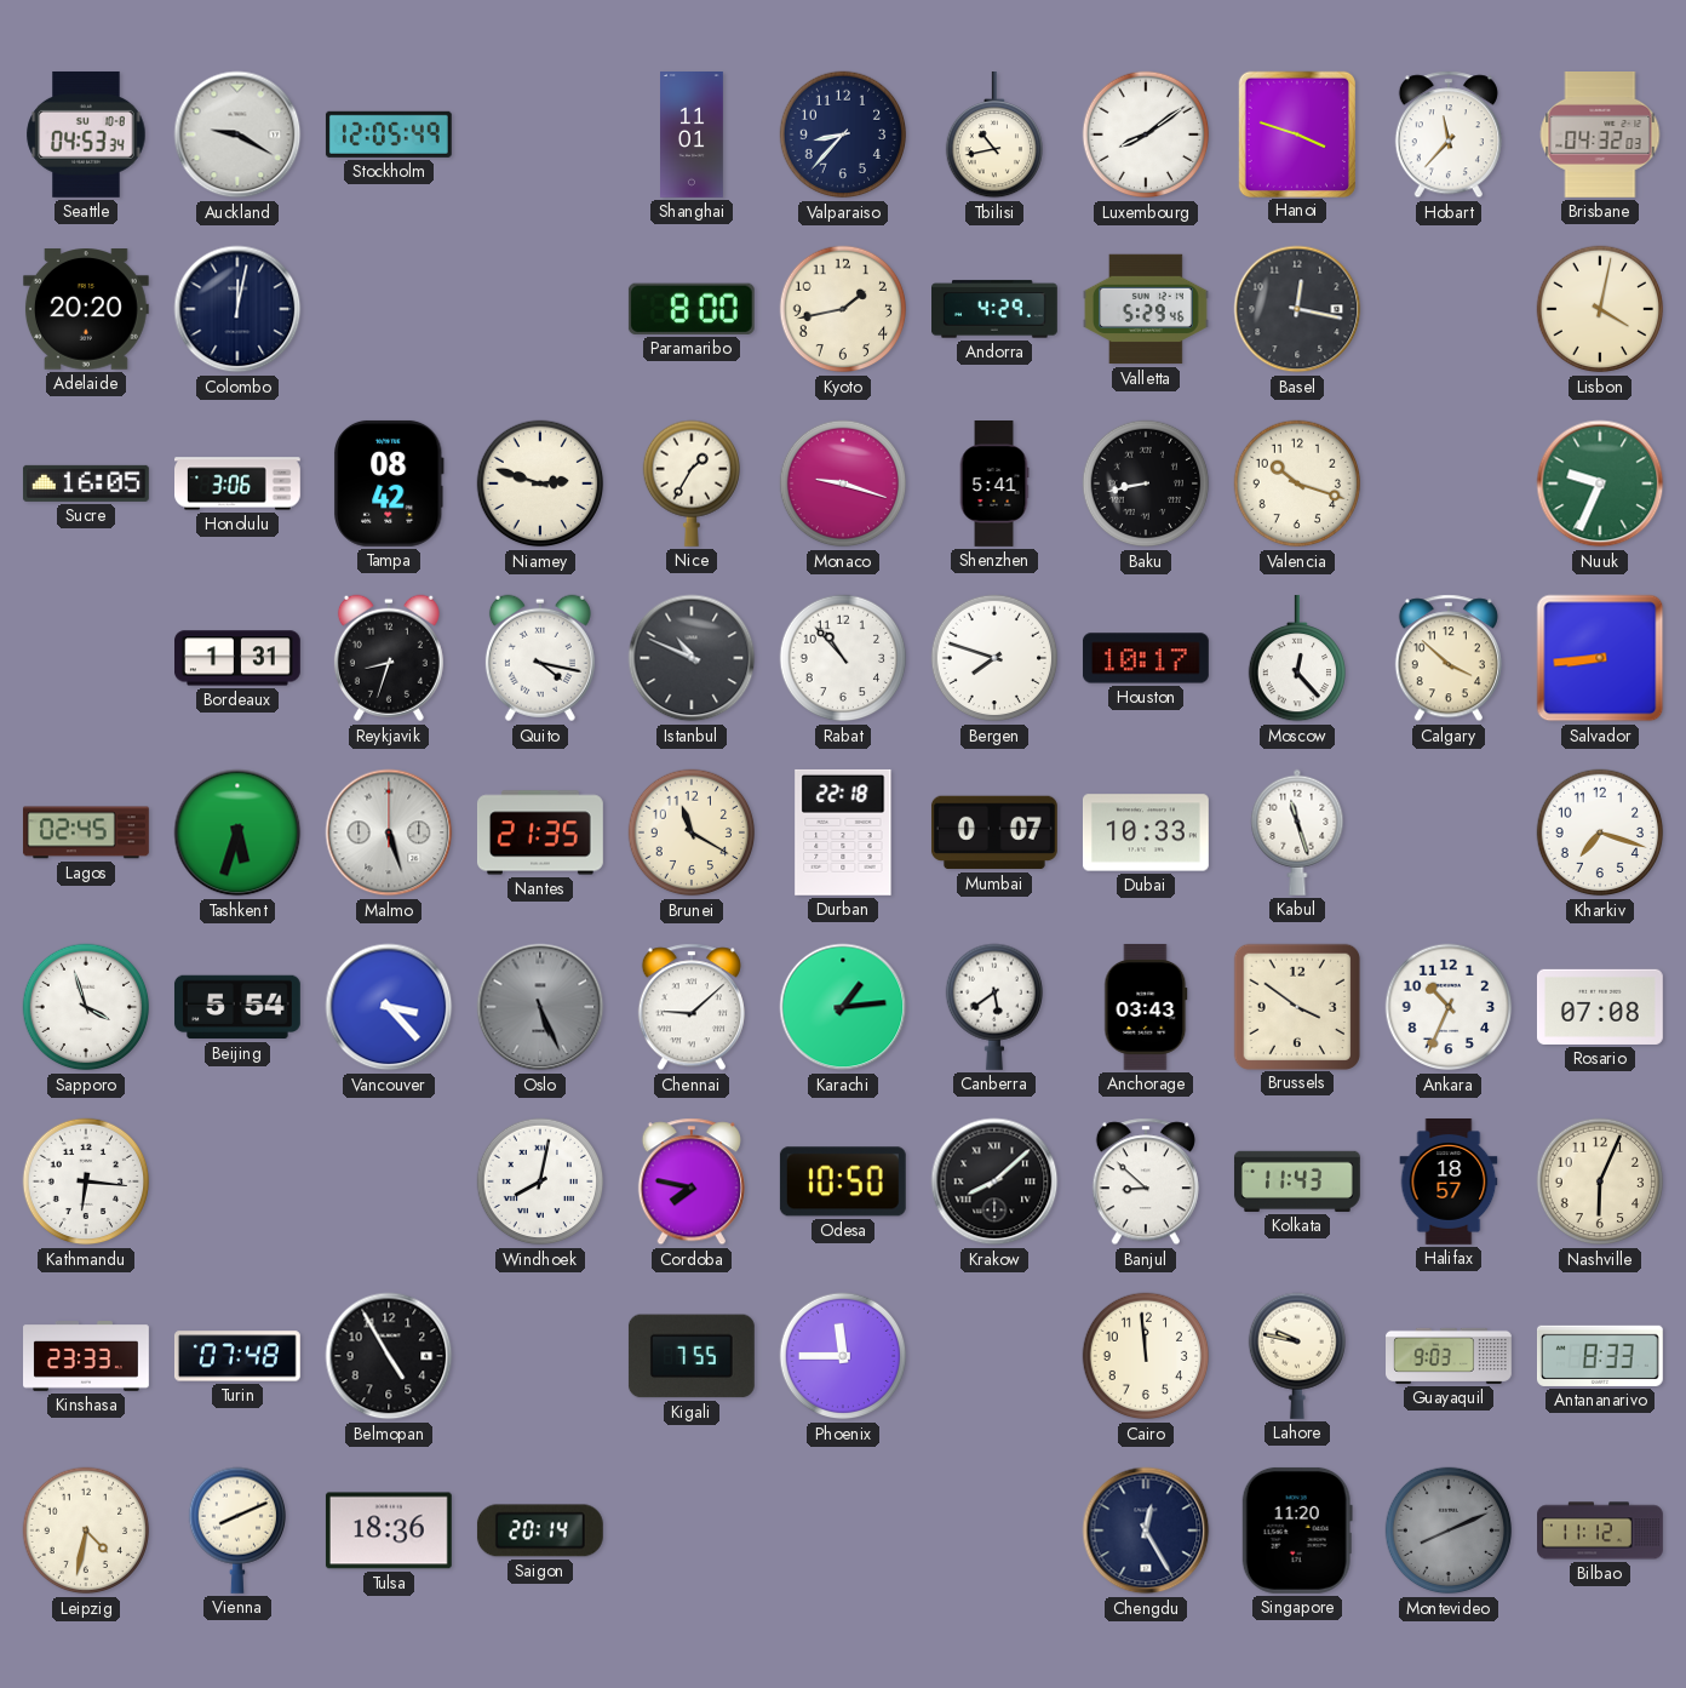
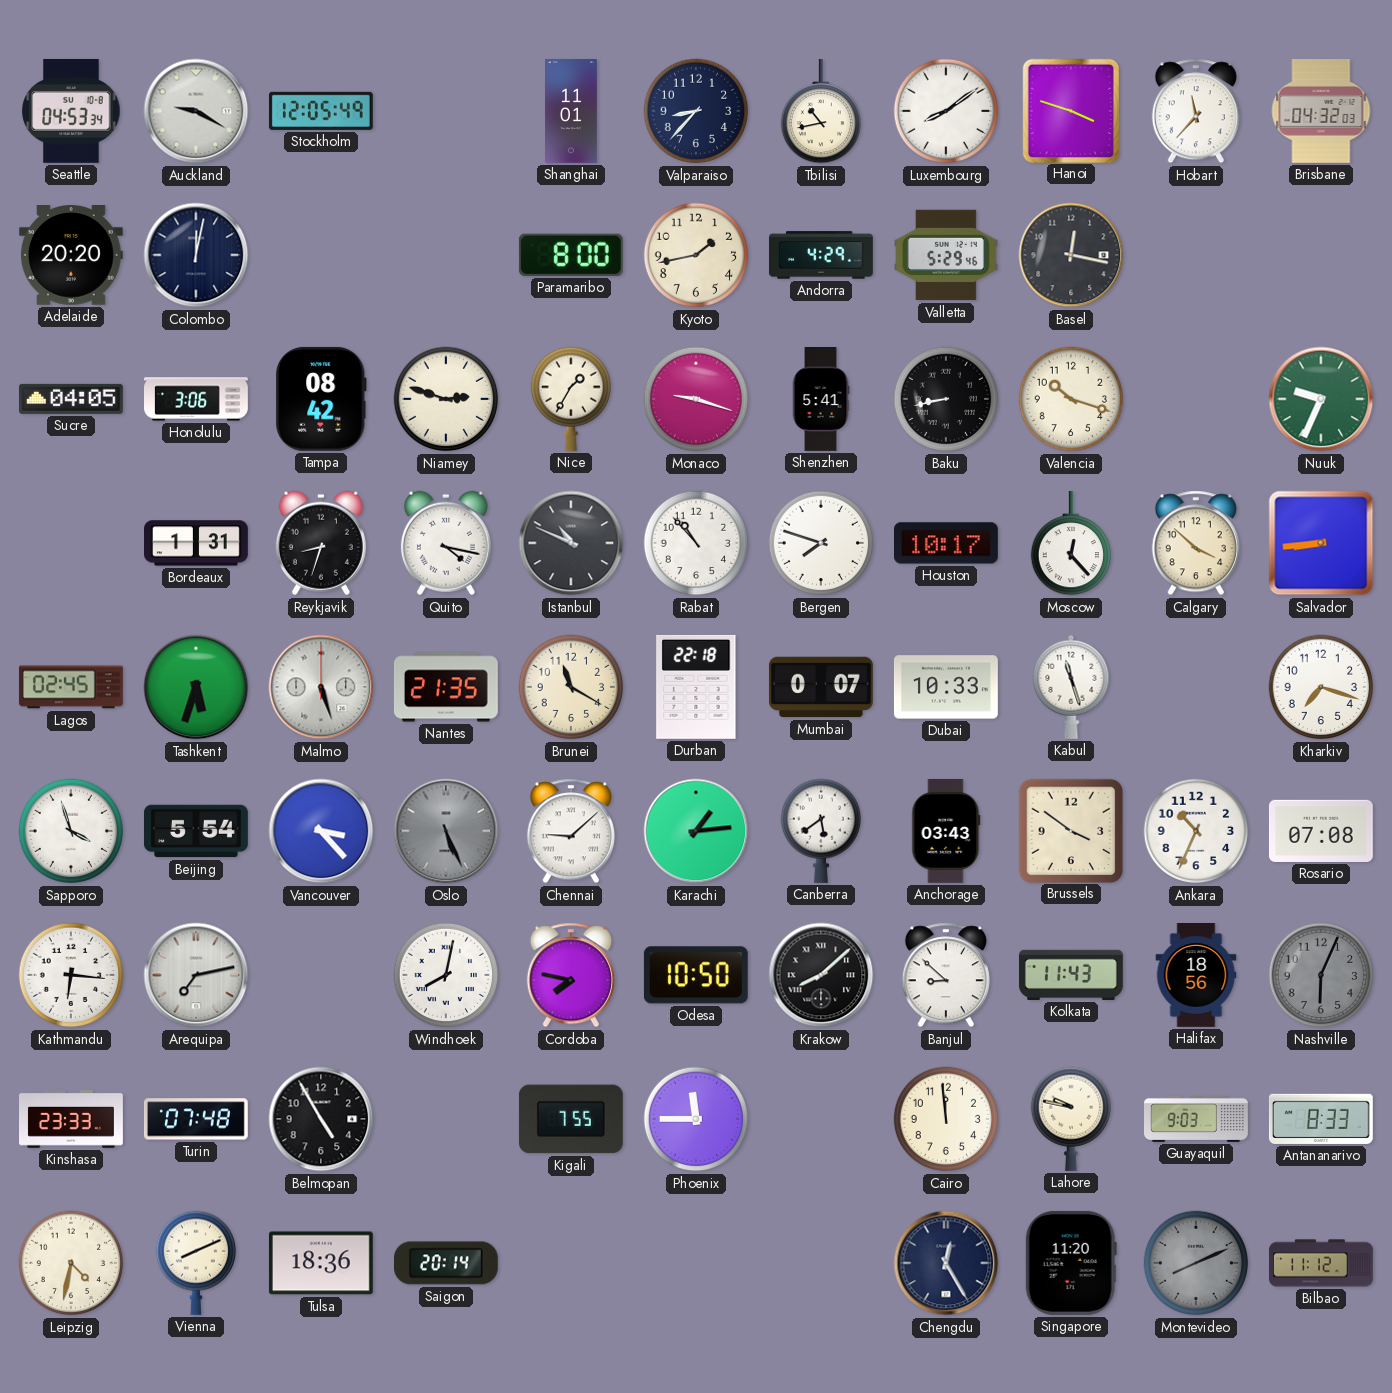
Lisbon: 4:02 -> none
Sucre: 16:05 -> 04:05
Arequipa: none -> 7:13
Halifax: 18:57 -> 18:56
Nashville dial: cream -> grey
